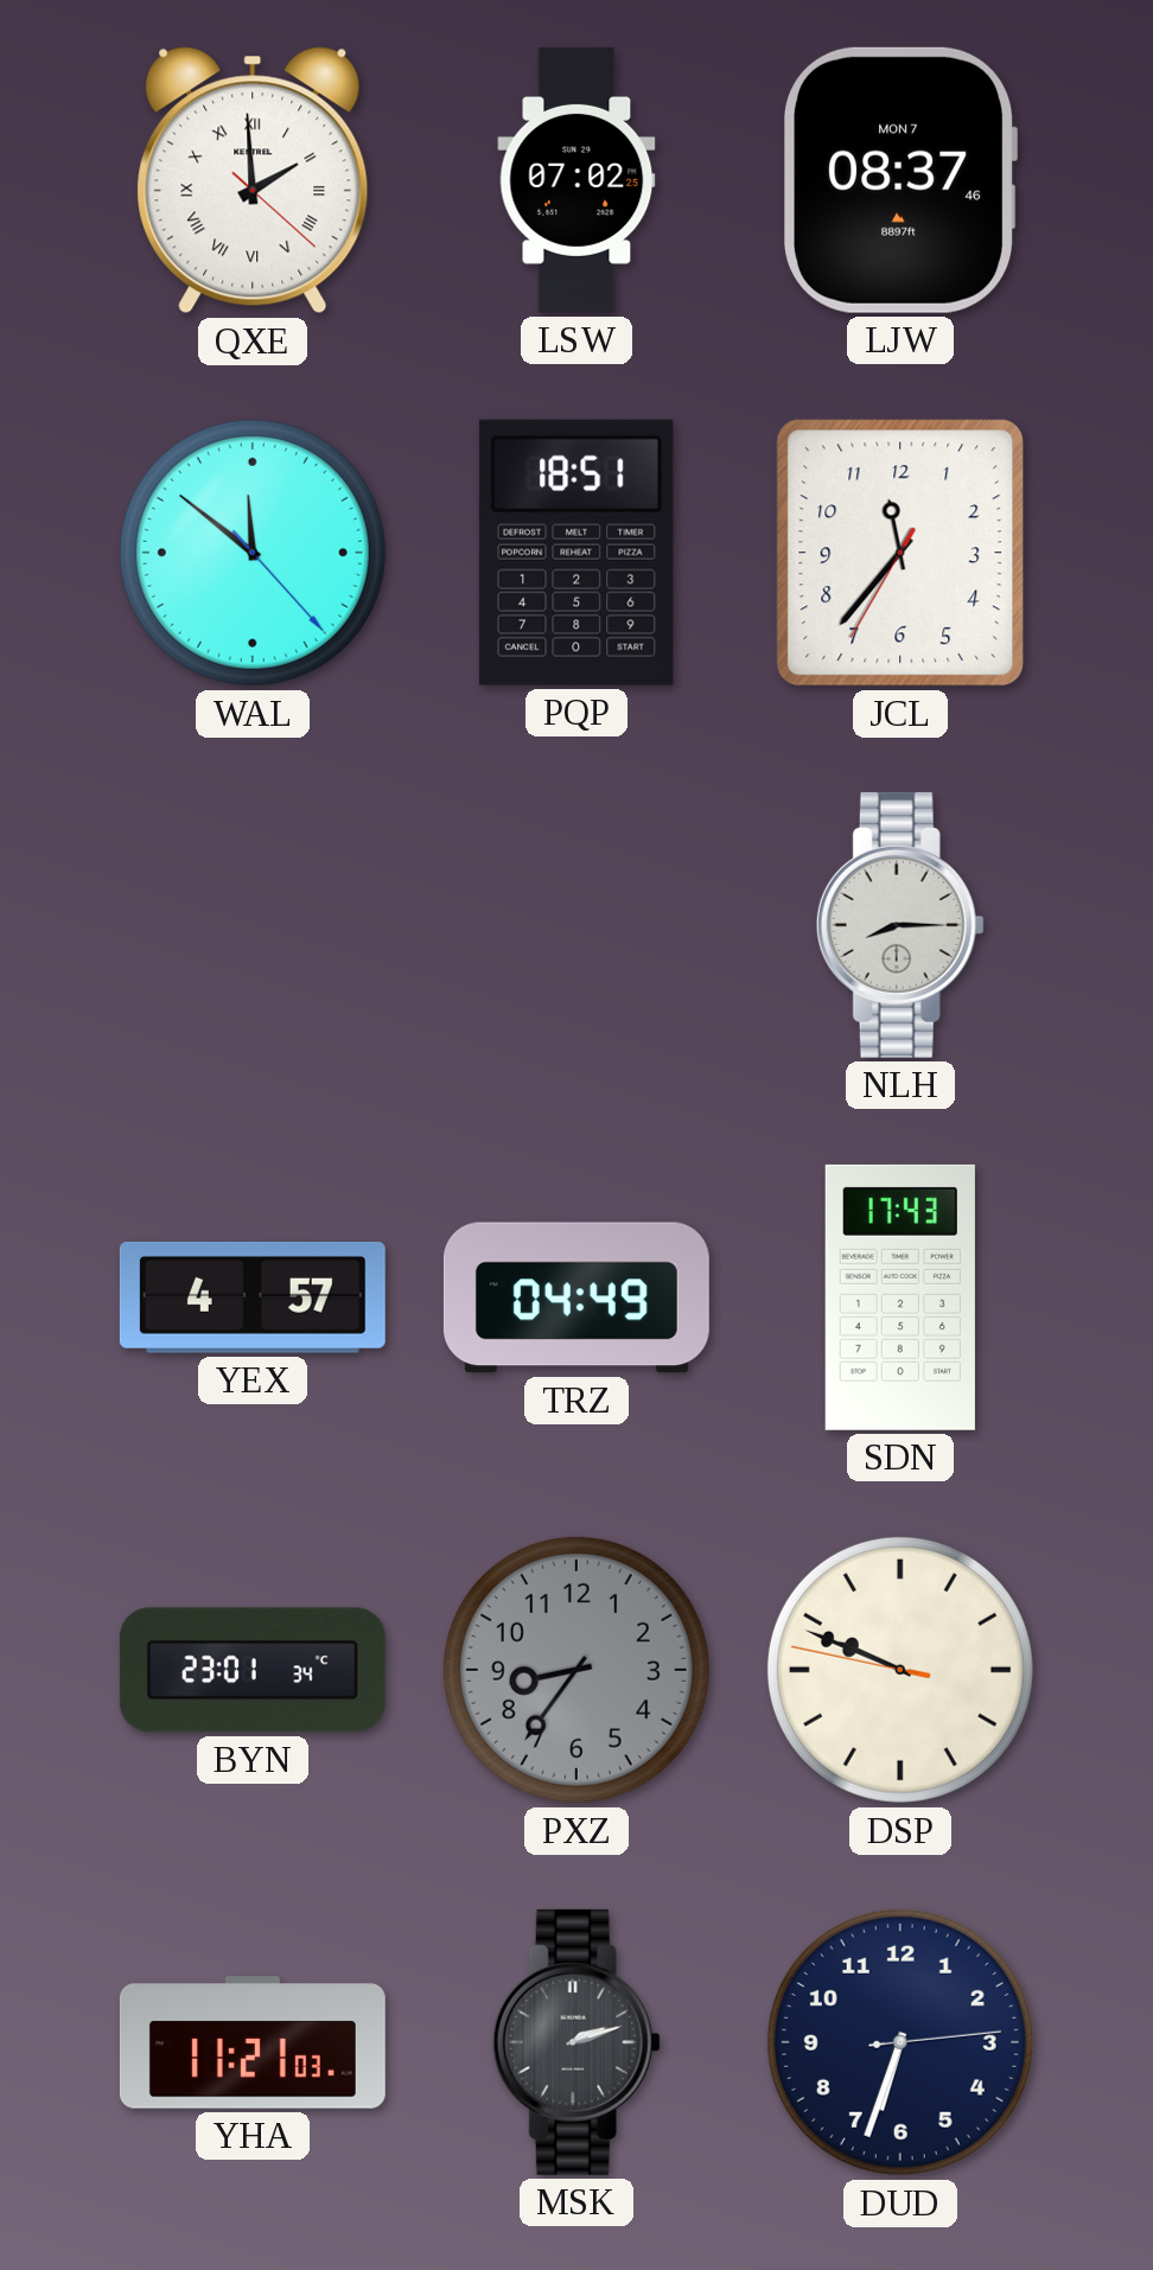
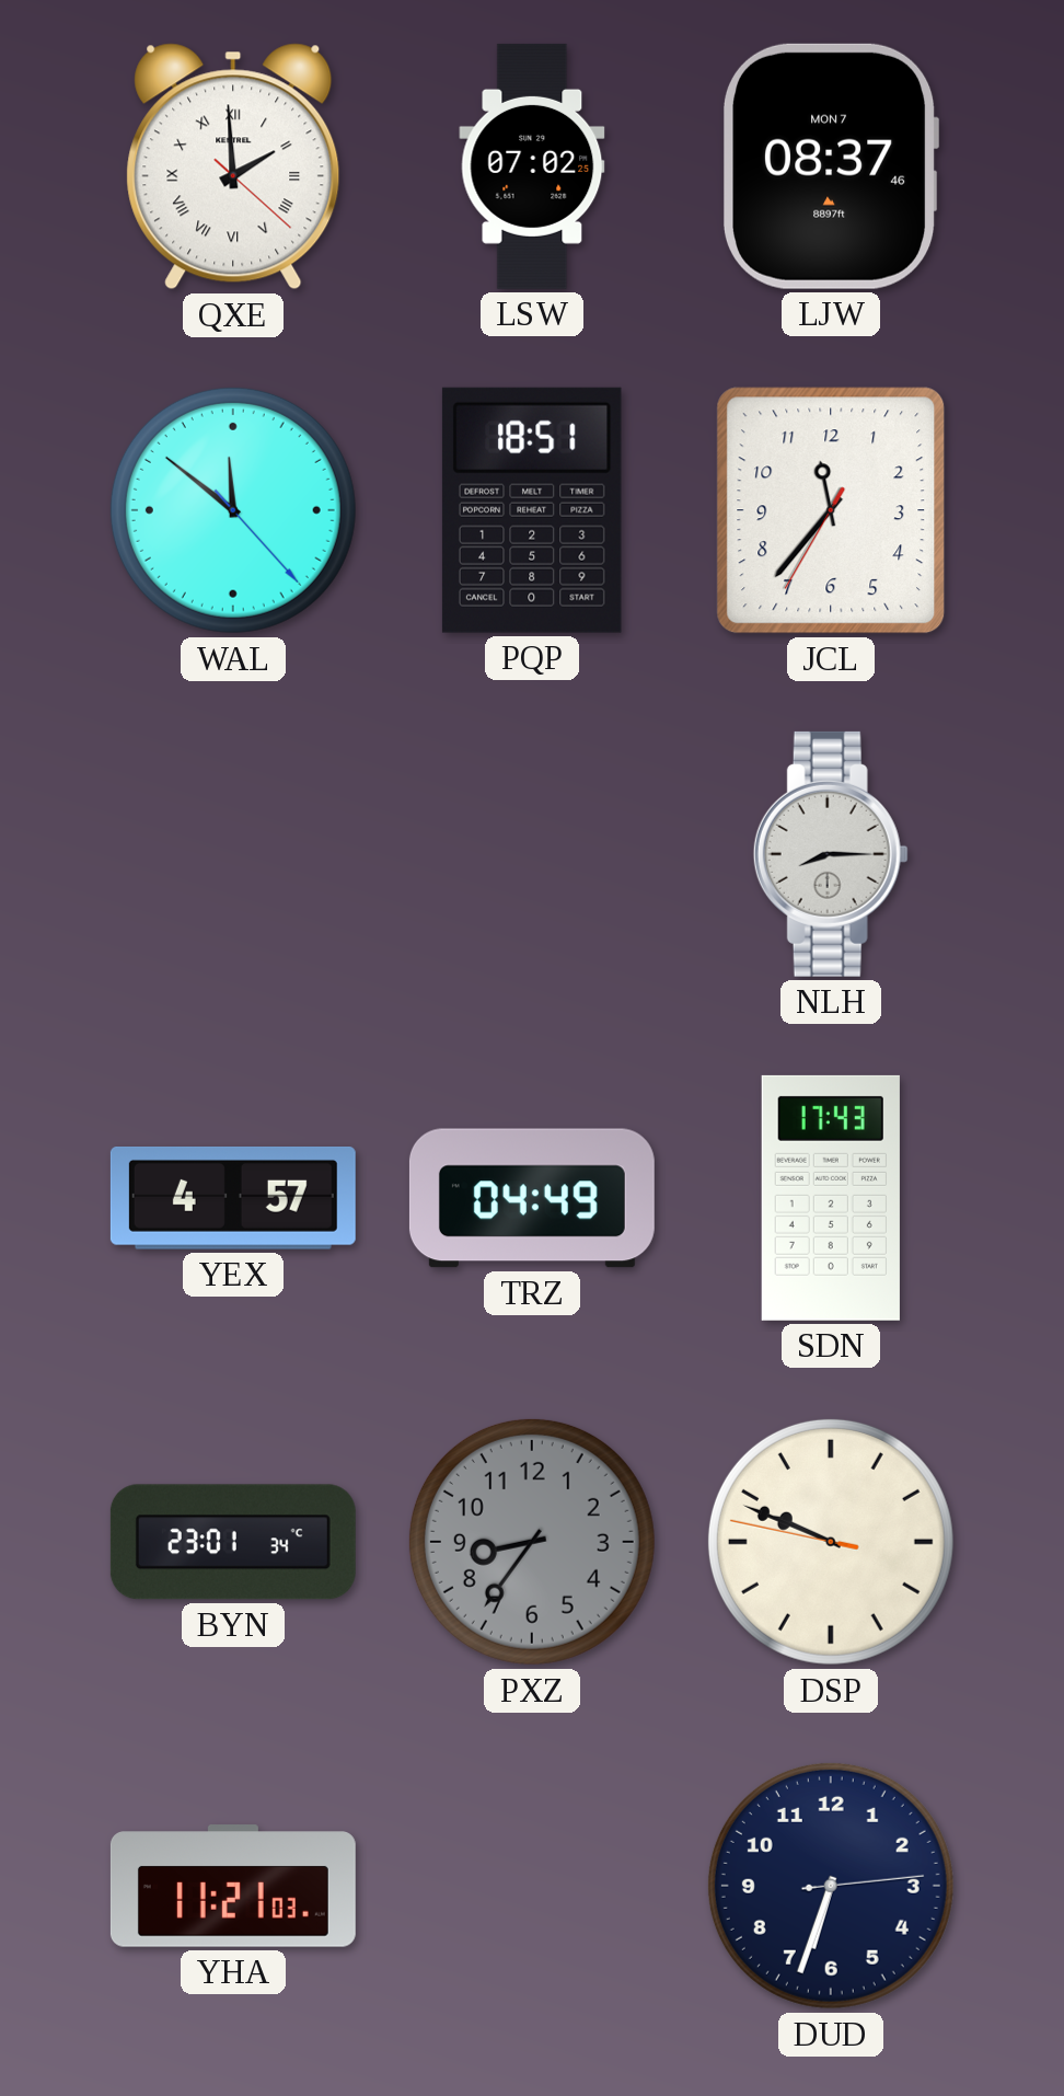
MSK: 2:12 -> none
